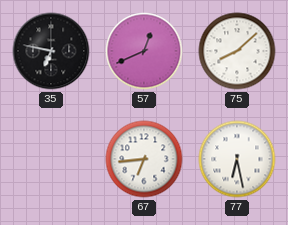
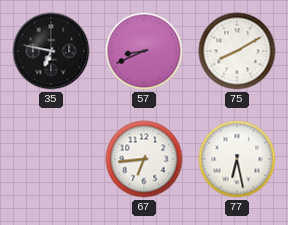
57: 12:41 -> 8:41
75: 8:08 -> 8:10
